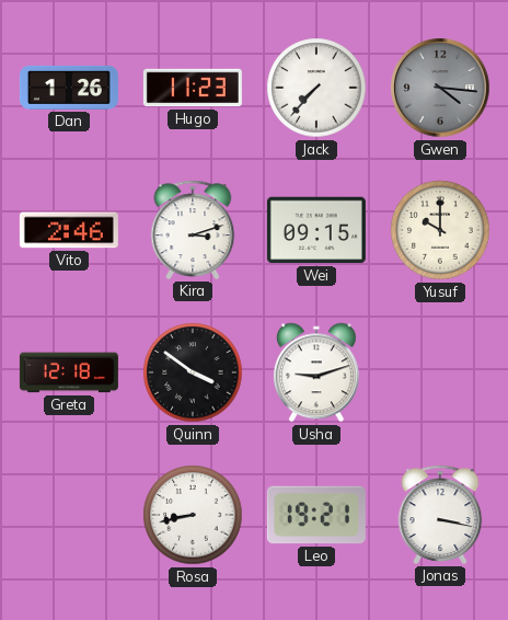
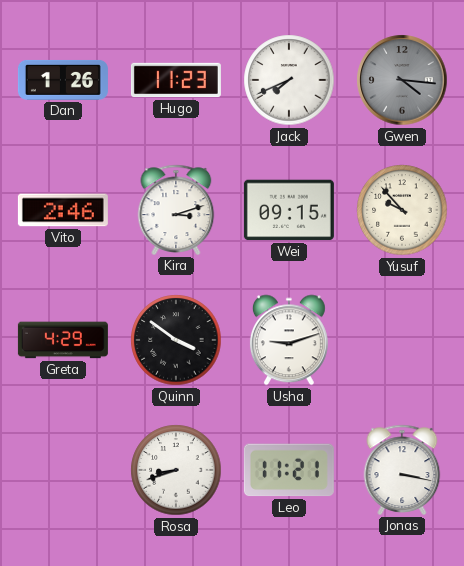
Jack: 7:37 -> 7:41
Yusuf: 10:00 -> 9:53
Greta: 12:18 -> 4:29
Rosa: 8:43 -> 8:42
Leo: 19:21 -> 11:21
